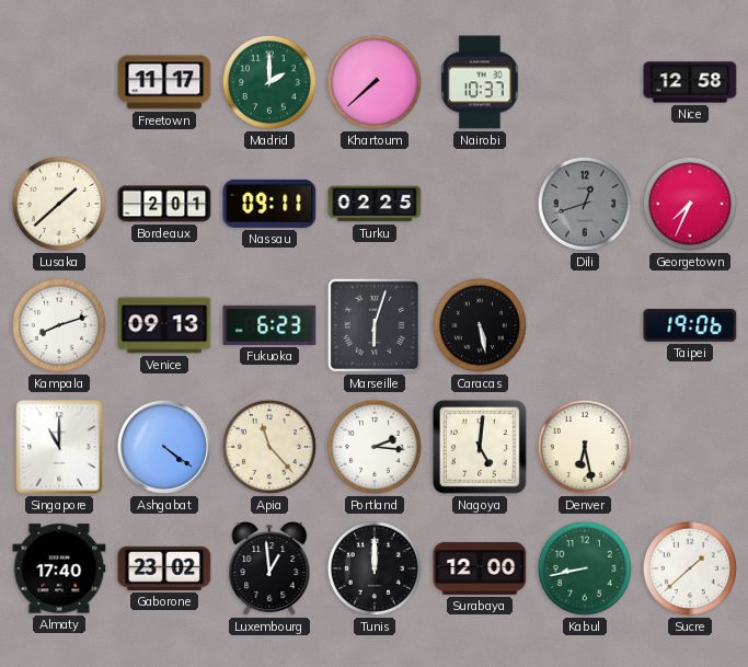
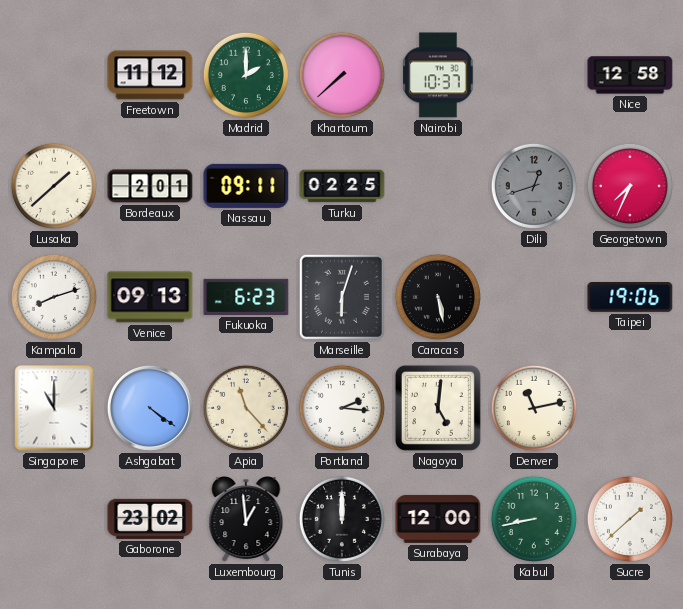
Freetown: 11:17 -> 11:12
Denver: 6:28 -> 11:13
Almaty: 17:40 -> none
